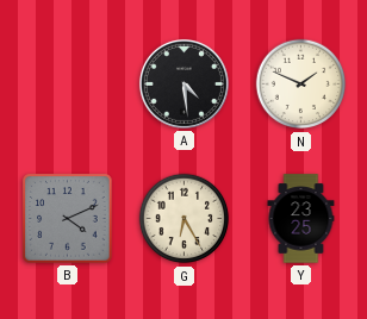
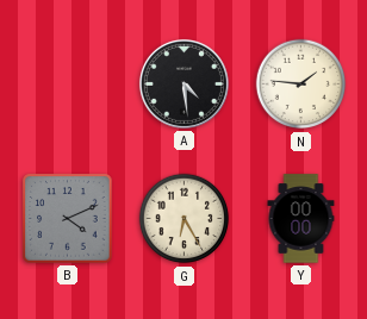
N: 1:49 -> 1:46
Y: 23:25 -> 00:00
